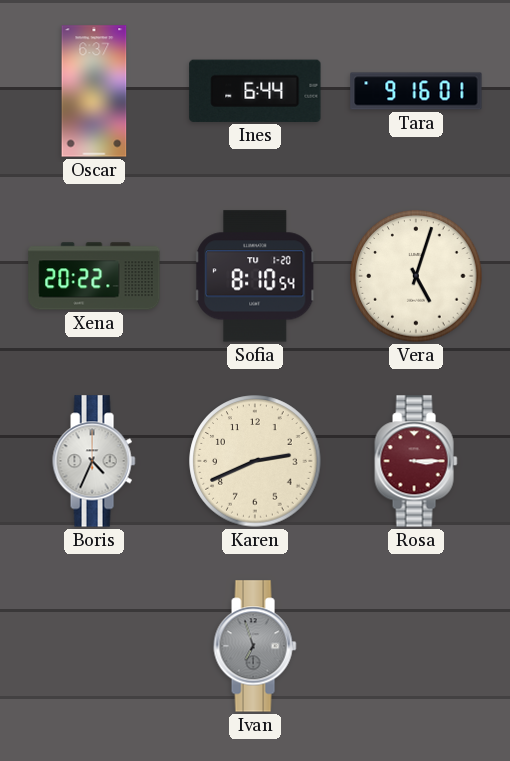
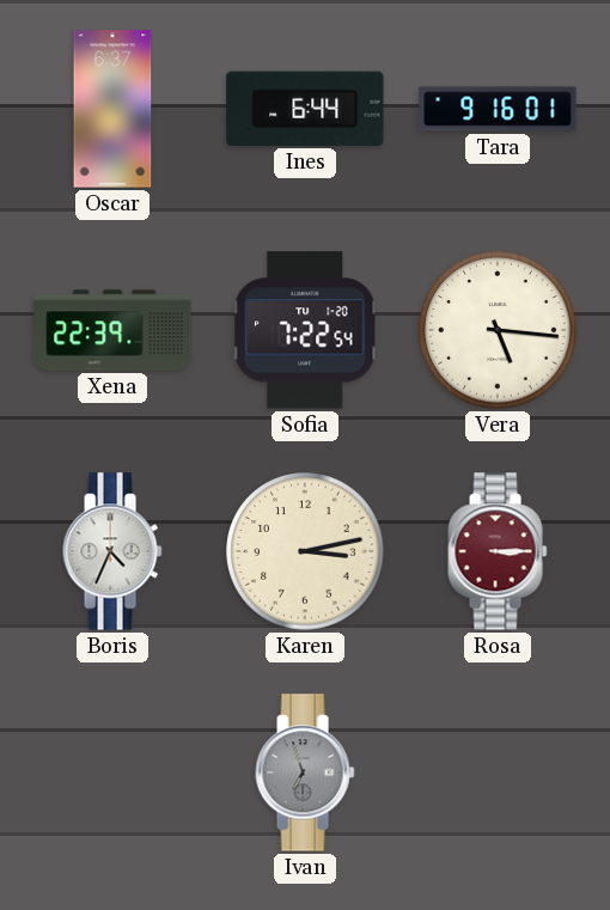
Xena: 20:22 -> 22:39
Sofia: 8:10 -> 7:22
Vera: 5:03 -> 5:16
Karen: 2:41 -> 3:13
